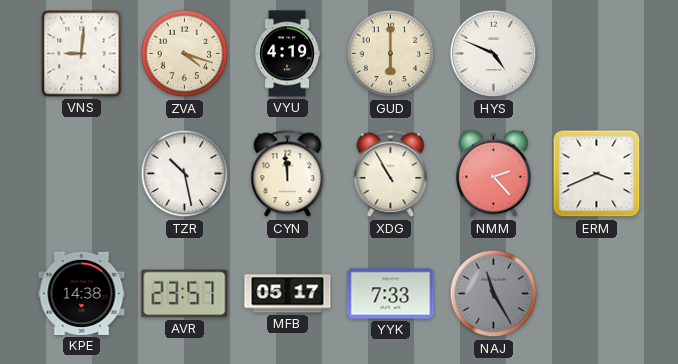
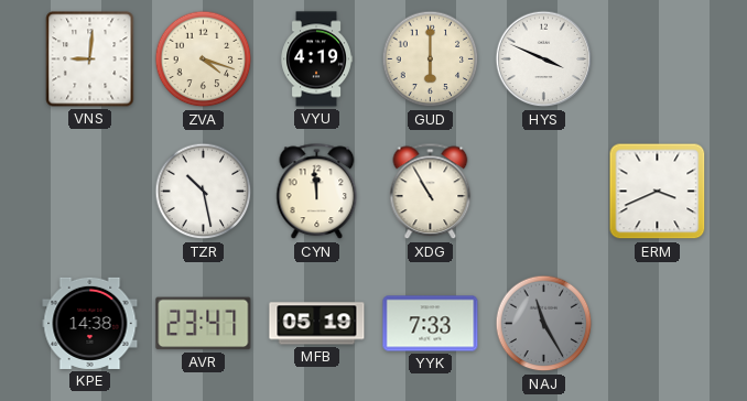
HYS: 4:49 -> 3:49
NMM: 2:23 -> none
AVR: 23:57 -> 23:47
MFB: 05:17 -> 05:19
